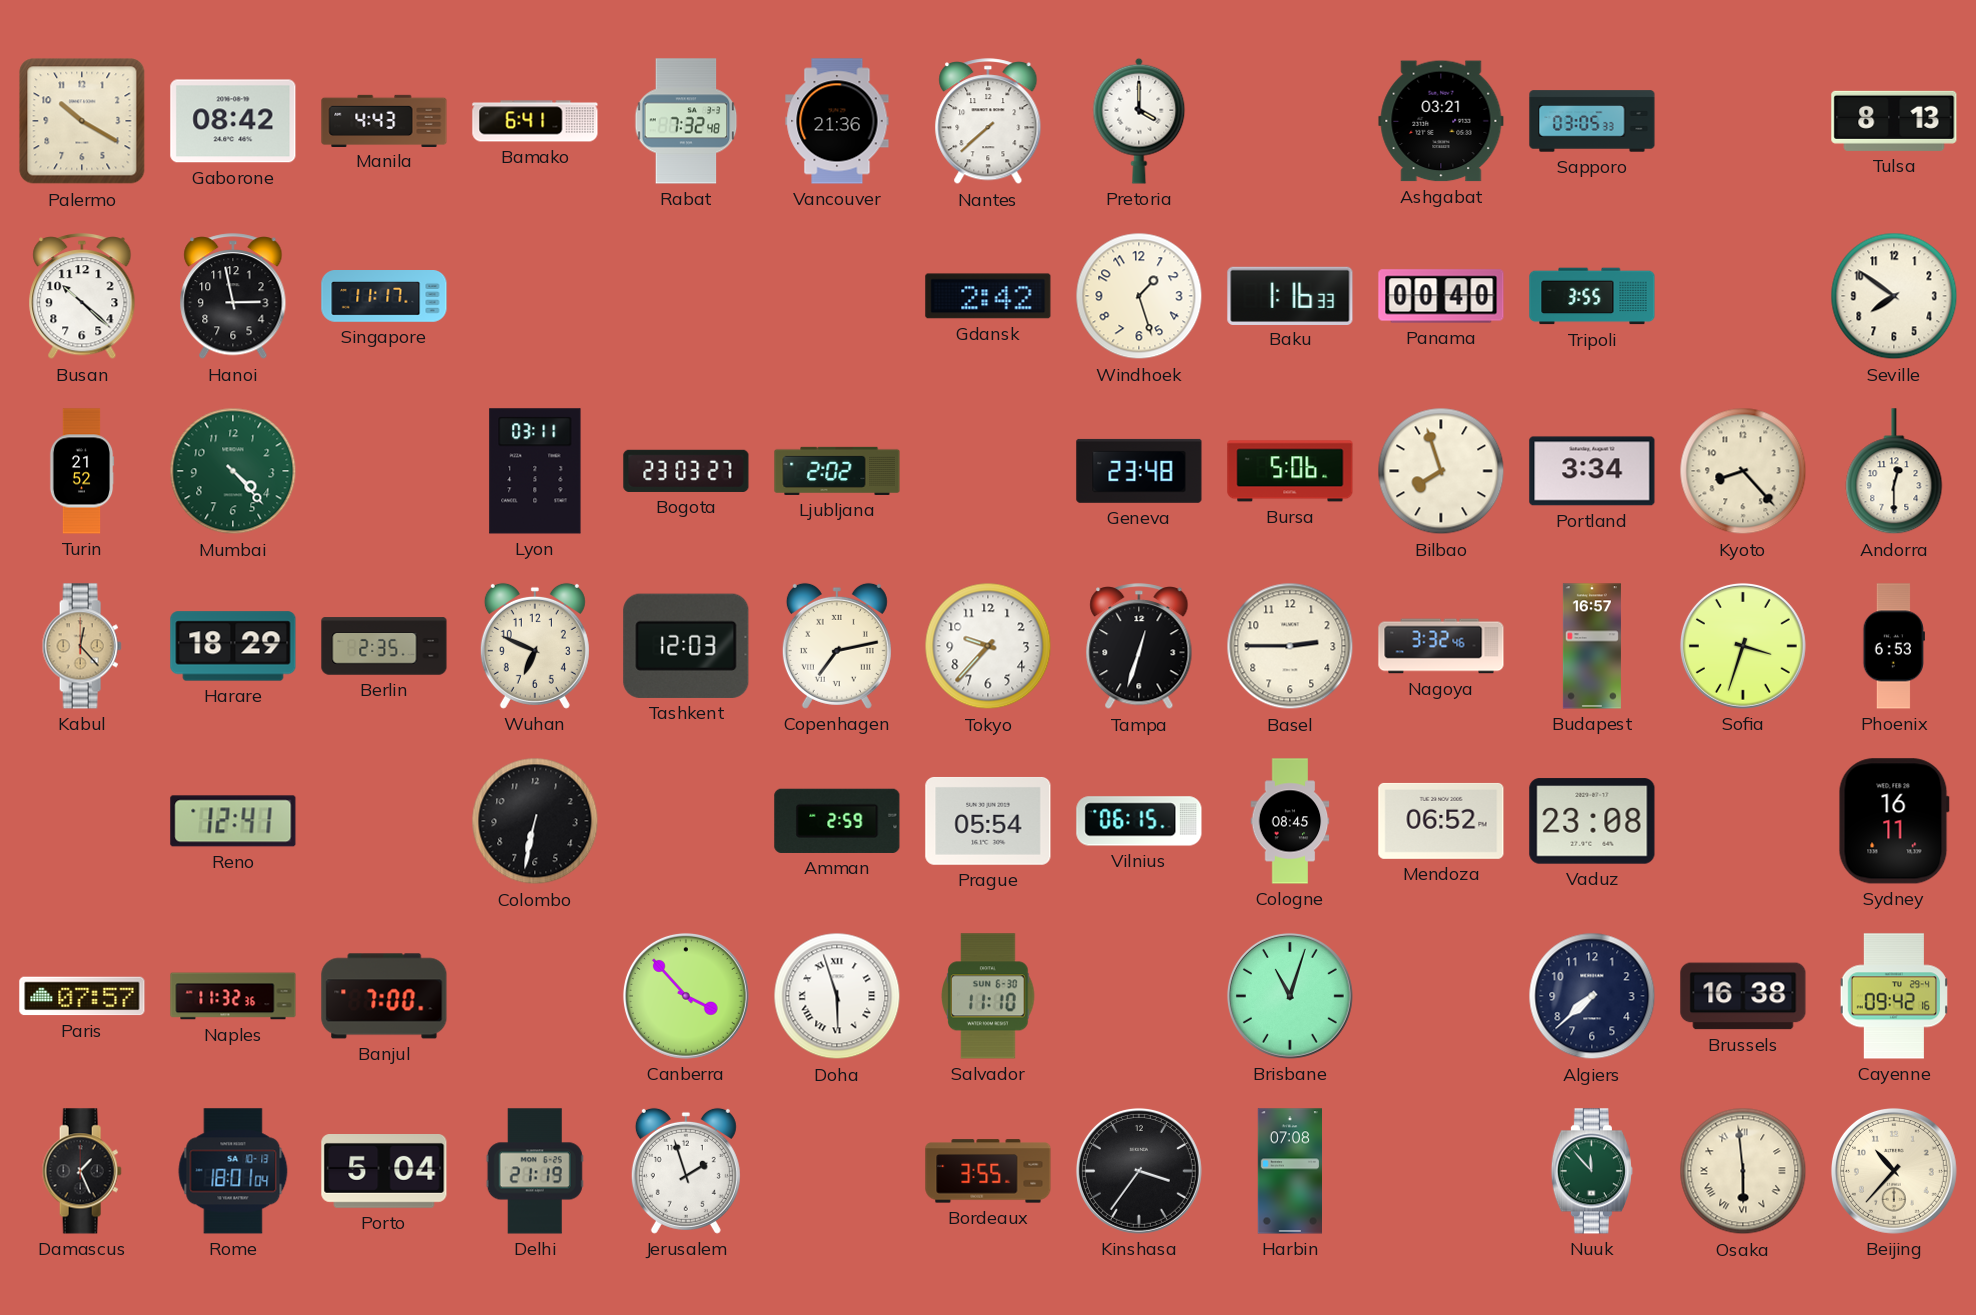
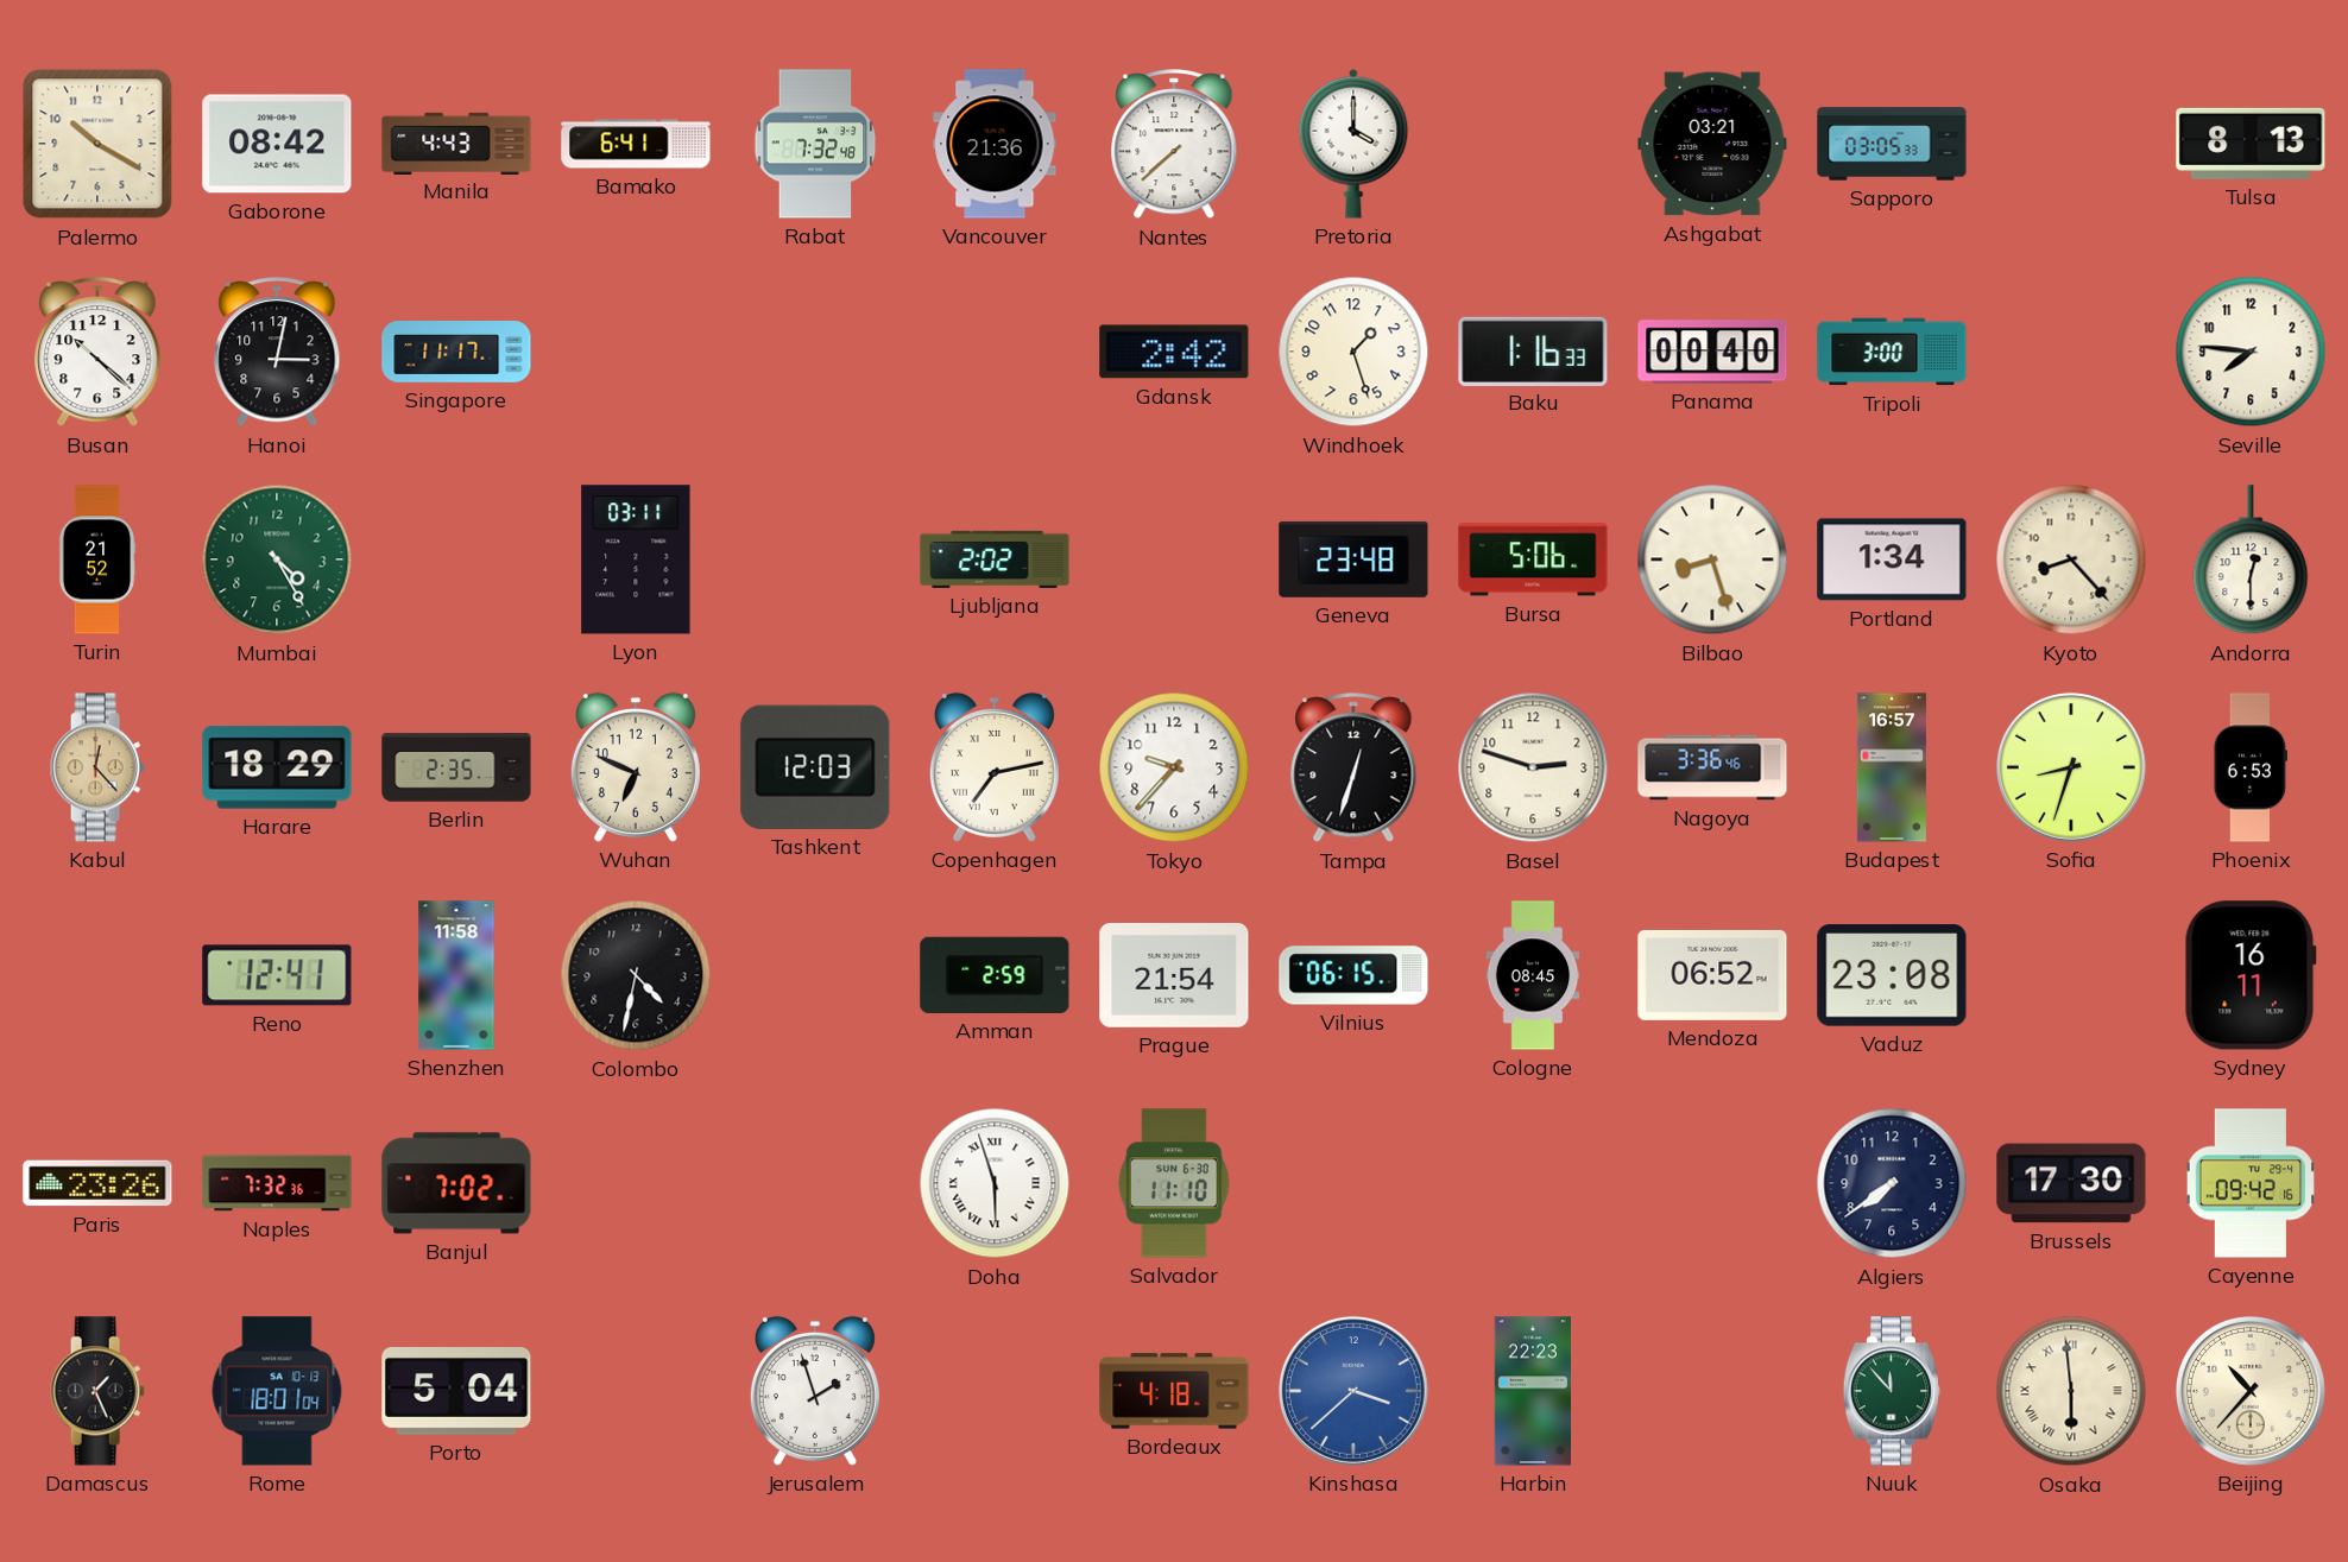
Hanoi: 2:58 -> 3:02
Tripoli: 3:55 -> 3:00
Seville: 7:51 -> 7:46
Mumbai: 4:23 -> 4:25
Bogota: 23:03 -> none
Bilbao: 7:57 -> 8:27
Portland: 3:34 -> 1:34
Basel: 2:45 -> 2:48
Nagoya: 3:32 -> 3:36
Sofia: 3:33 -> 8:33
Shenzhen: none -> 11:58
Colombo: 6:32 -> 4:32
Prague: 05:54 -> 21:54
Paris: 07:57 -> 23:26
Naples: 11:32 -> 7:32
Banjul: 7:00 -> 7:02
Canberra: 3:53 -> none
Brisbane: 11:03 -> none
Algiers: 7:38 -> 7:39
Brussels: 16:38 -> 17:30
Delhi: 21:19 -> none
Bordeaux: 3:55 -> 4:18
Kinshasa: 3:36 -> 3:38
Kinshasa dial: black -> blue
Harbin: 07:08 -> 22:23
